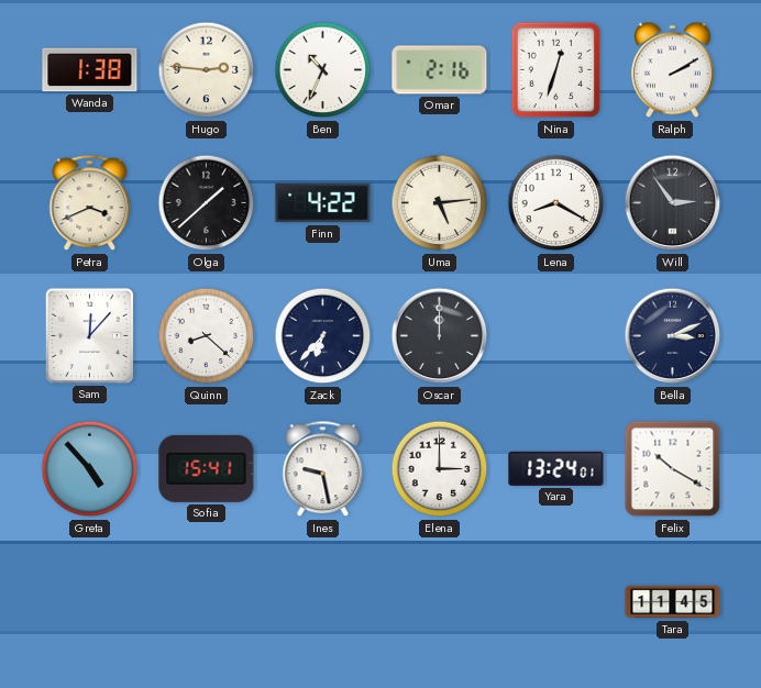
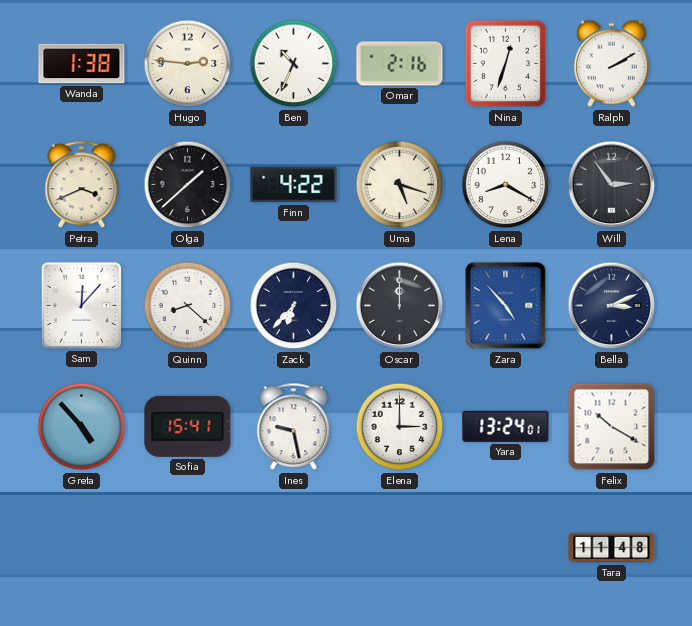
Uma: 5:14 -> 5:18
Zara: none -> 4:53
Tara: 11:45 -> 11:48
